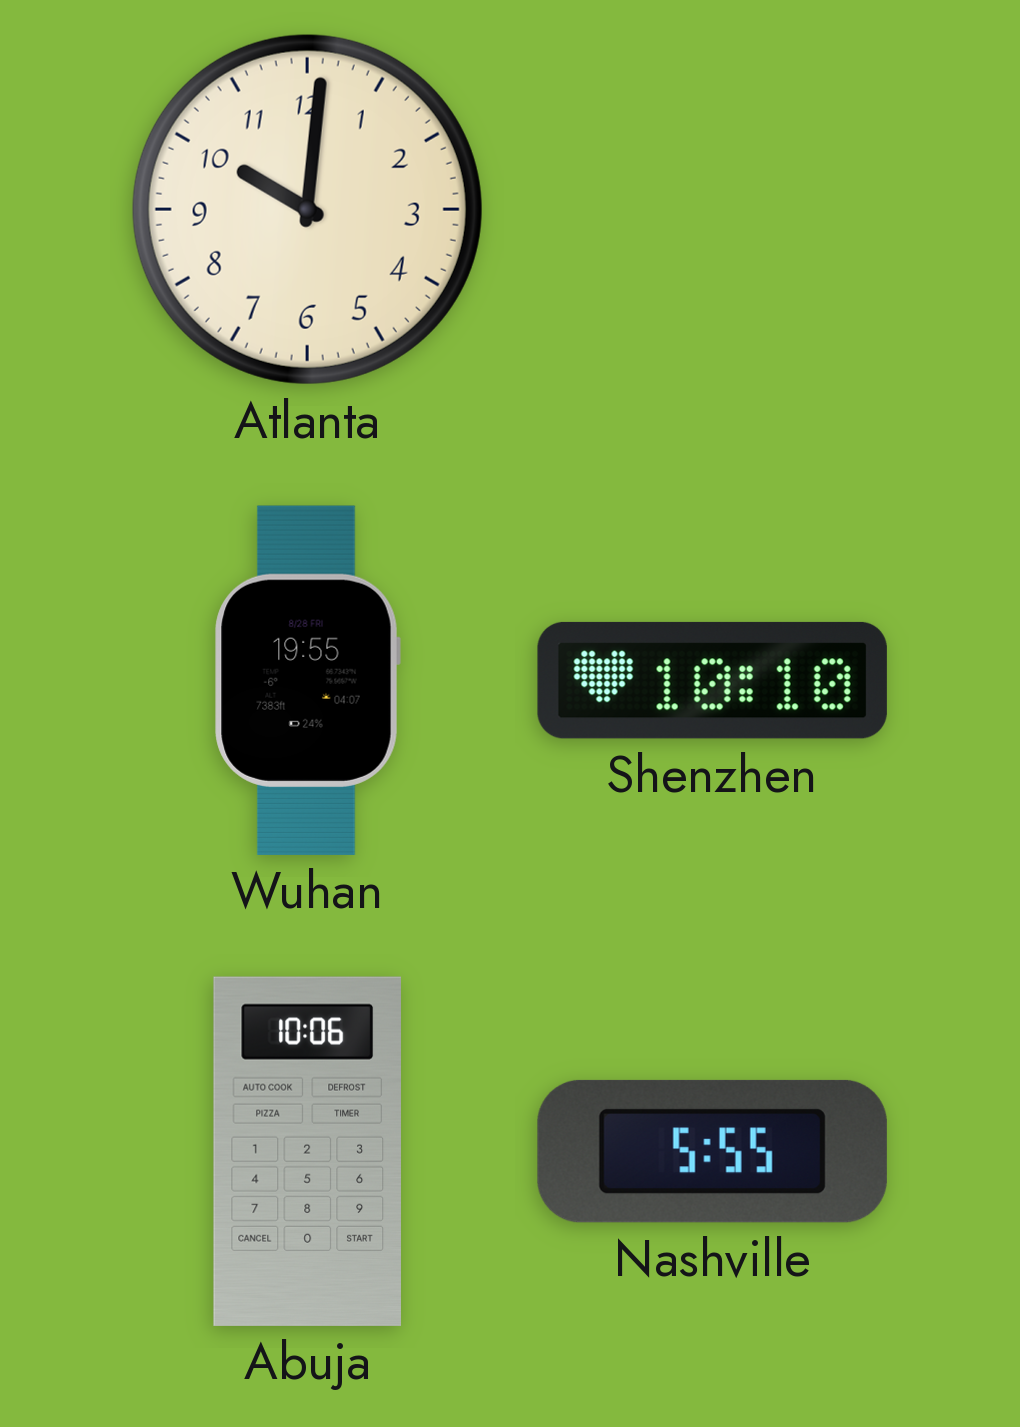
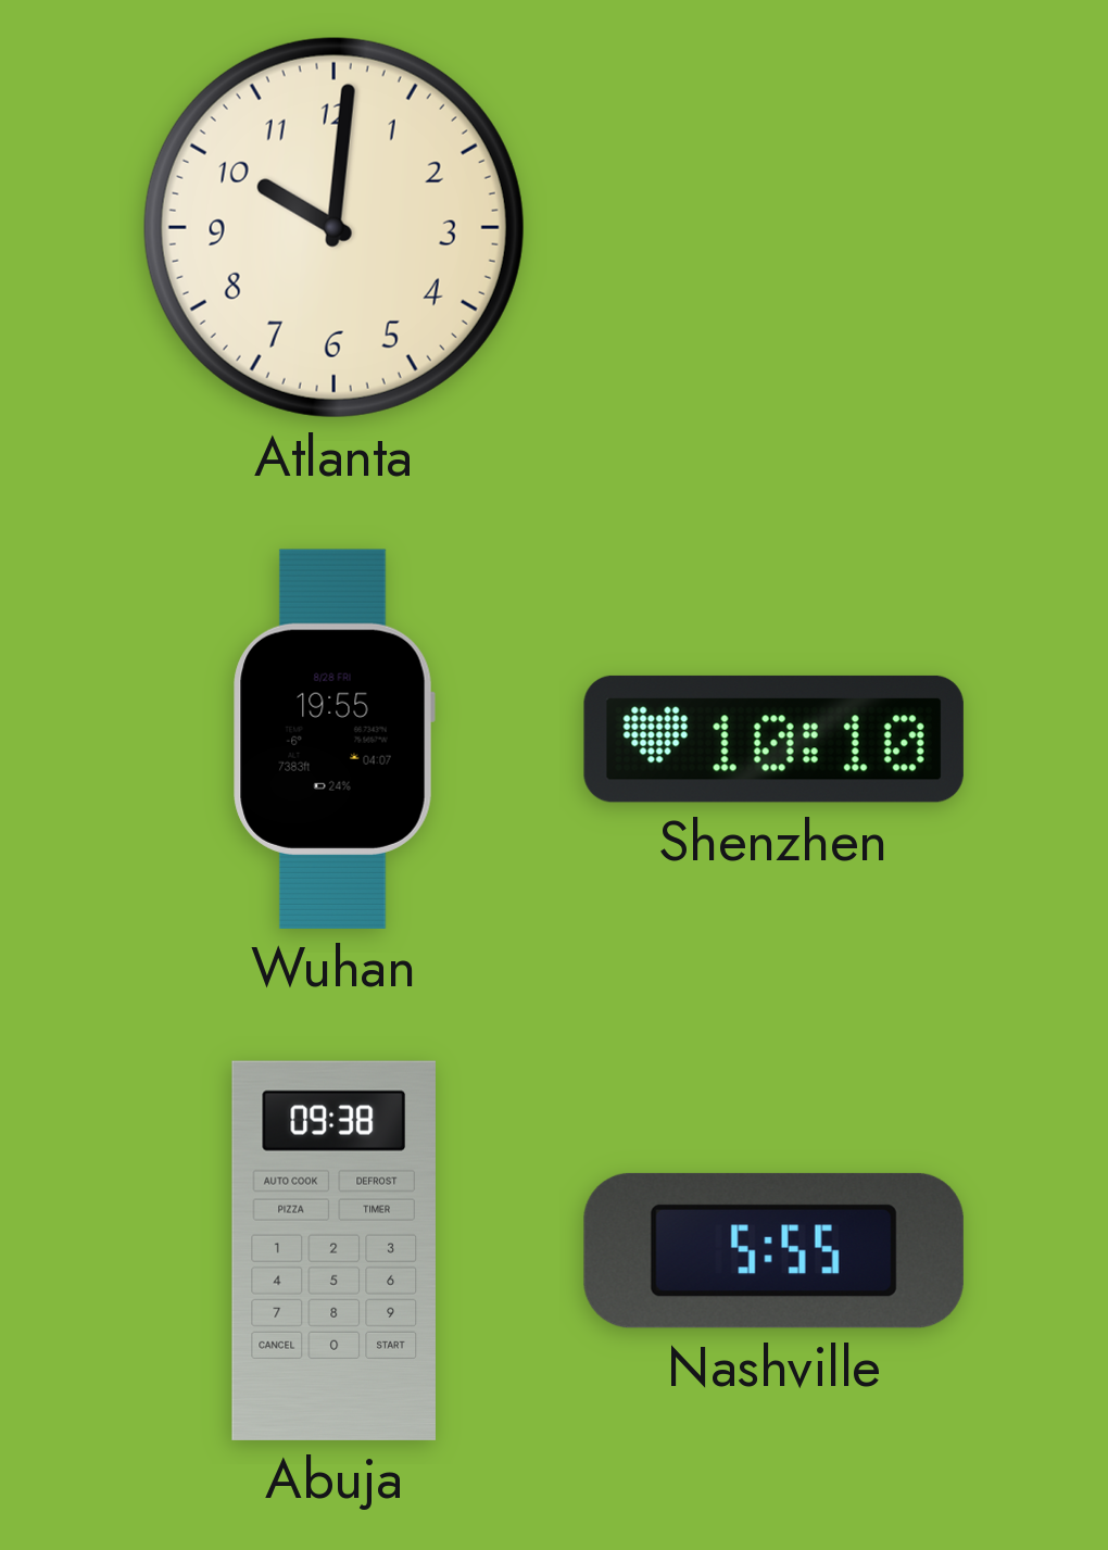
Abuja: 10:06 -> 09:38
